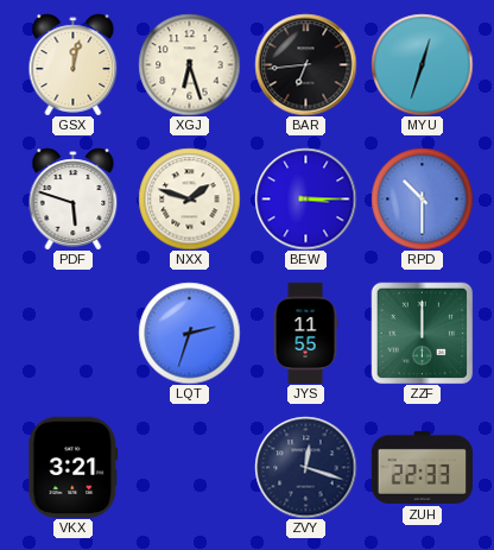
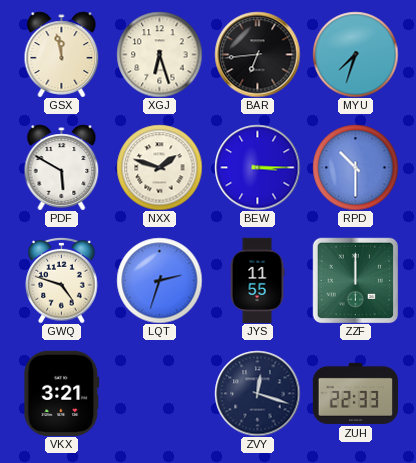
GSX: 12:02 -> 11:58
MYU: 12:33 -> 7:33
PDF: 5:48 -> 5:50
GWQ: none -> 4:48
